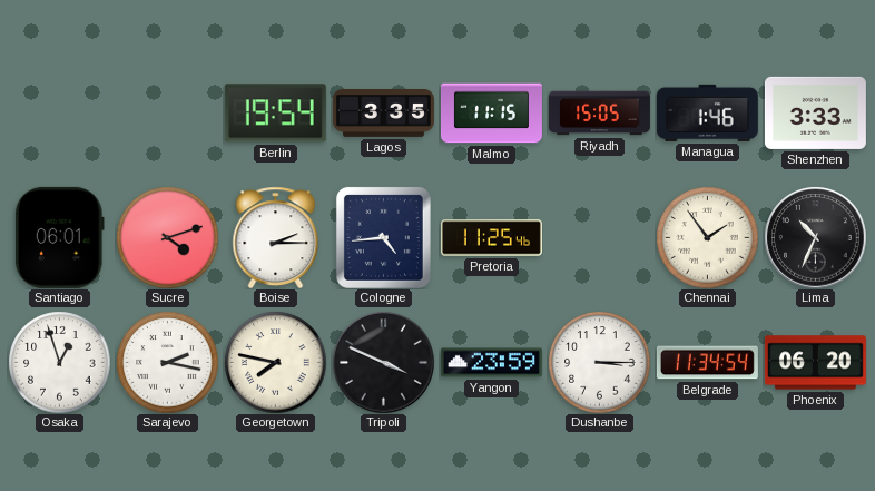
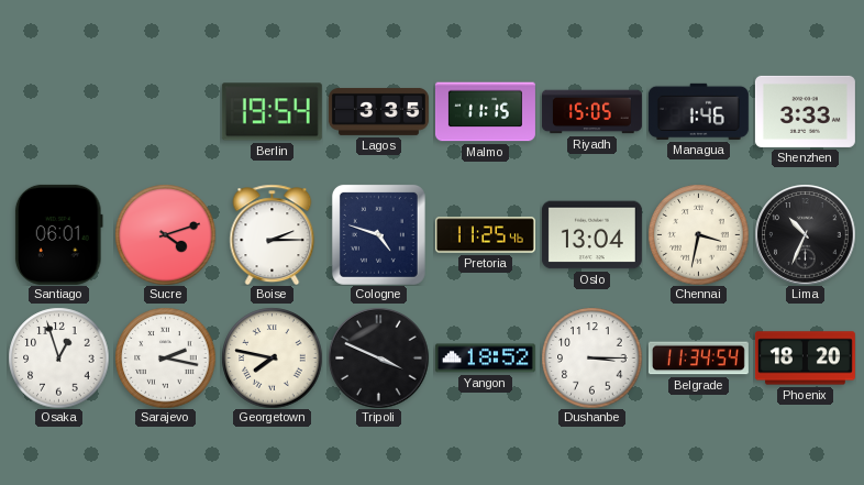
Cologne: 4:44 -> 4:48
Oslo: none -> 13:04
Chennai: 1:54 -> 3:32
Yangon: 23:59 -> 18:52
Phoenix: 06:20 -> 18:20
